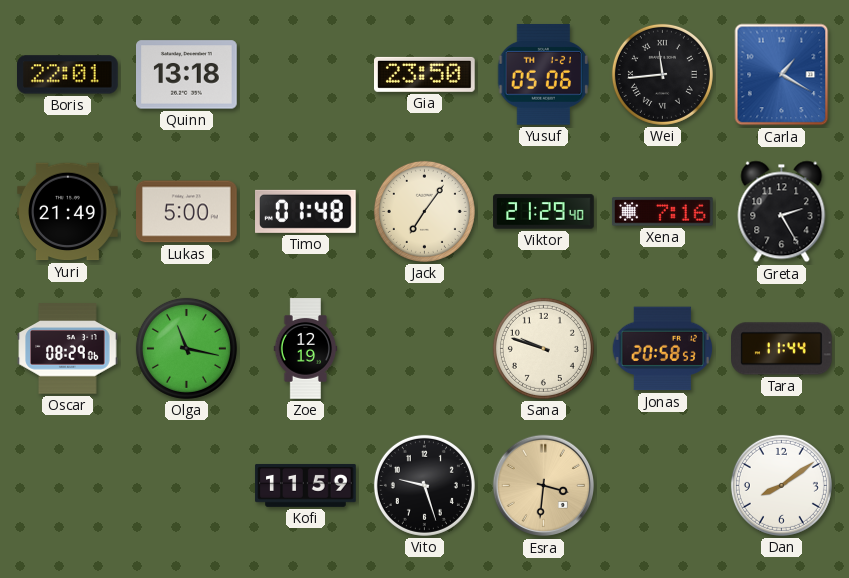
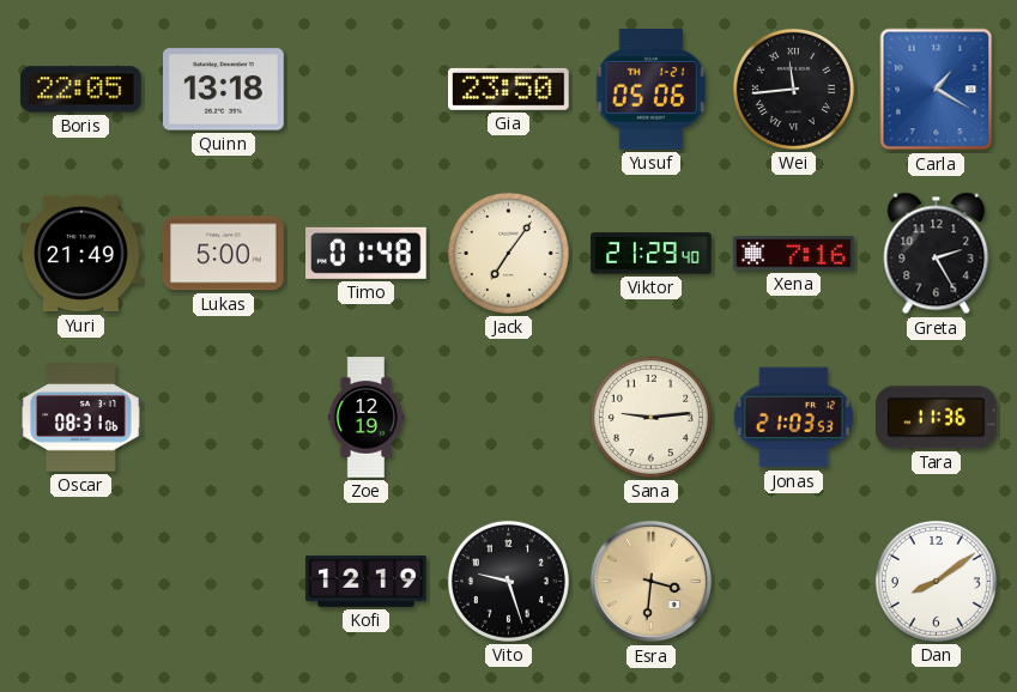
Boris: 22:01 -> 22:05
Oscar: 08:29 -> 08:31
Olga: 11:17 -> none
Sana: 9:48 -> 9:14
Jonas: 20:58 -> 21:03
Tara: 11:44 -> 11:36
Kofi: 11:59 -> 12:19
